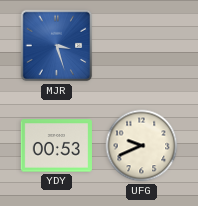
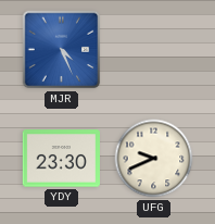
MJR: 3:27 -> 4:26
YDY: 00:53 -> 23:30
